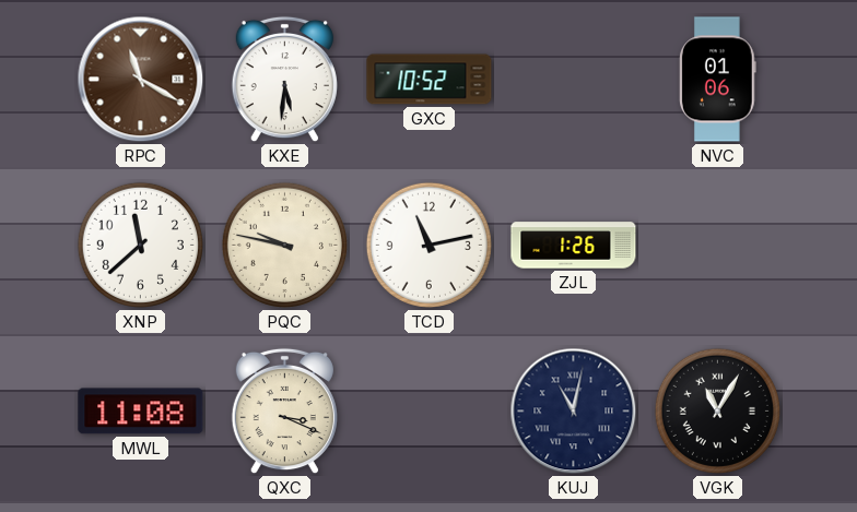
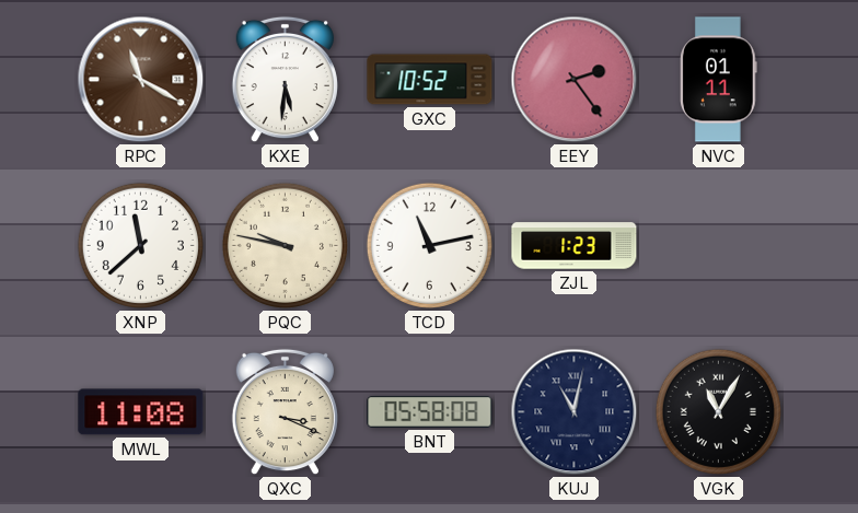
EEY: none -> 2:24
NVC: 01:06 -> 01:11
ZJL: 1:26 -> 1:23
BNT: none -> 05:58
